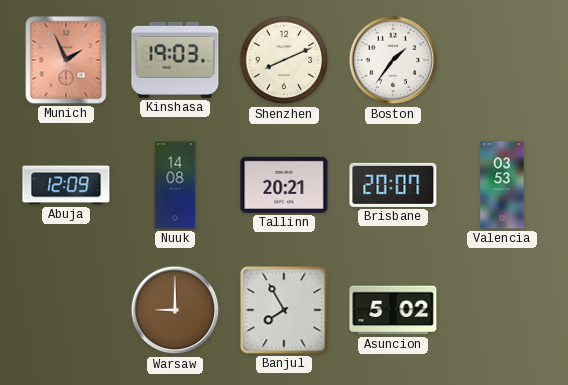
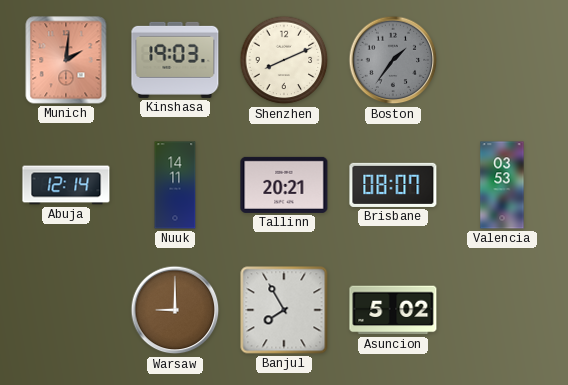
Munich: 1:56 -> 2:01
Boston dial: white -> grey
Abuja: 12:09 -> 12:14
Nuuk: 14:08 -> 14:11
Brisbane: 20:07 -> 08:07
